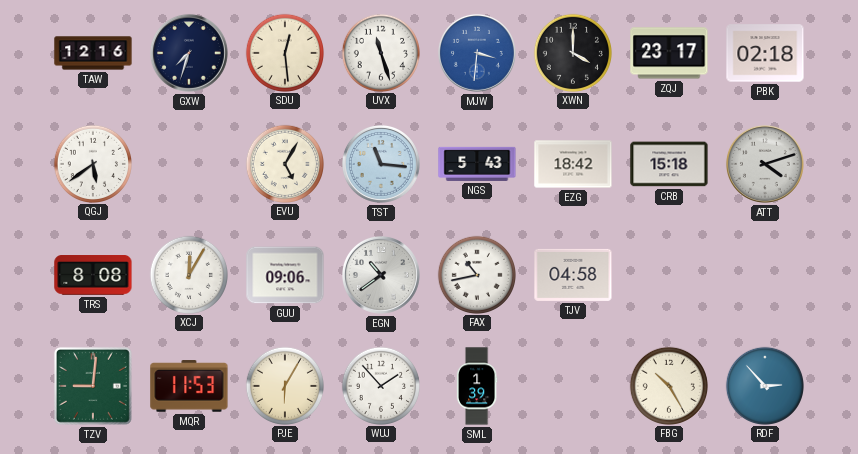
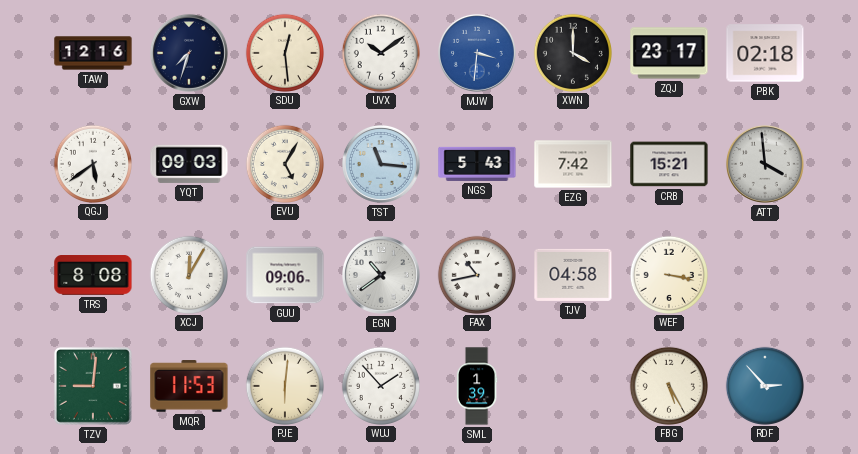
UVX: 11:27 -> 10:09
YQT: none -> 09:03
EZG: 18:42 -> 7:42
CRB: 15:18 -> 15:21
ATT: 4:12 -> 3:59
WEF: none -> 3:17
PJE: 6:05 -> 6:01
FBG: 10:25 -> 5:25
